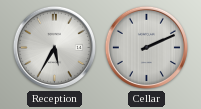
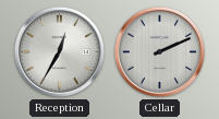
Reception: 5:35 -> 12:35
